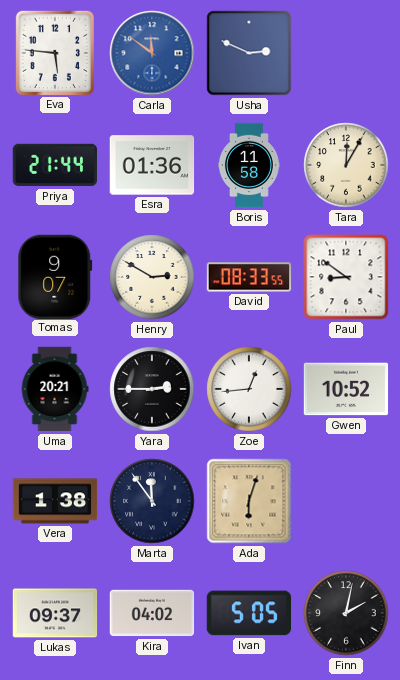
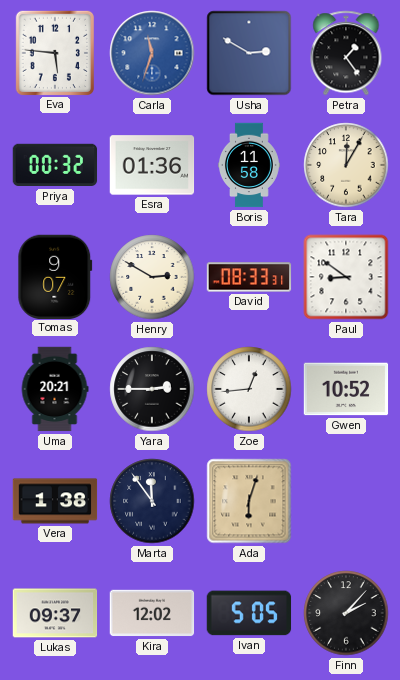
Carla: 11:51 -> 11:33
Usha: 2:49 -> 2:50
Petra: none -> 1:24
Priya: 21:44 -> 00:32
David: 08:33:55 -> 08:33:31
Kira: 04:02 -> 12:02
Finn: 2:02 -> 2:07
